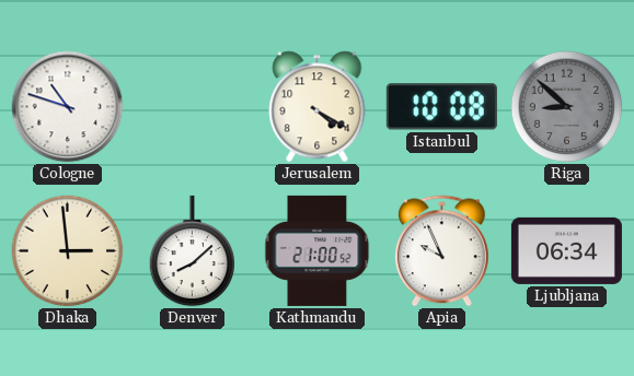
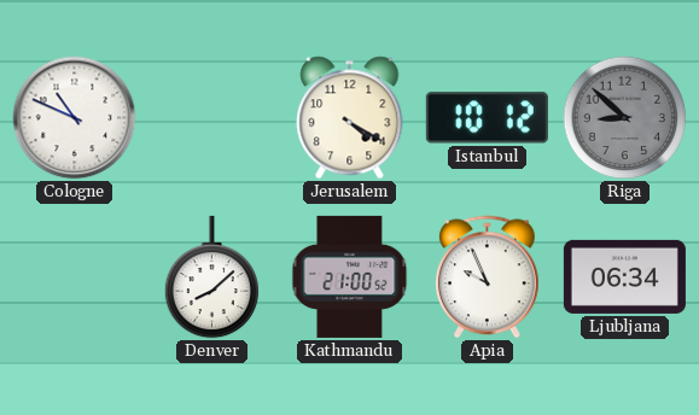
Cologne: 10:48 -> 10:49
Istanbul: 10:08 -> 10:12
Dhaka: 2:59 -> none
